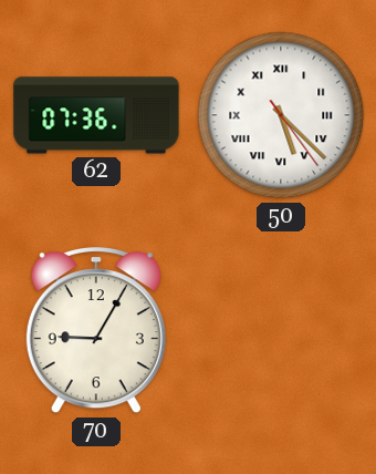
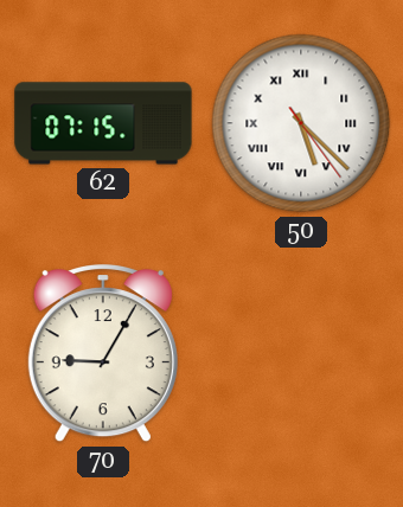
62: 07:36 -> 07:15
